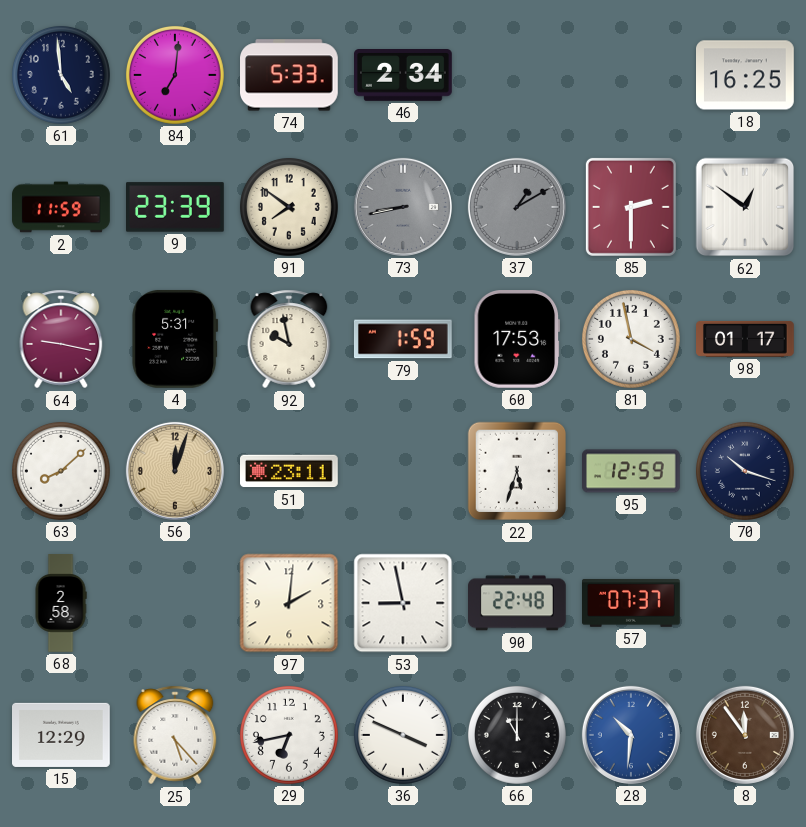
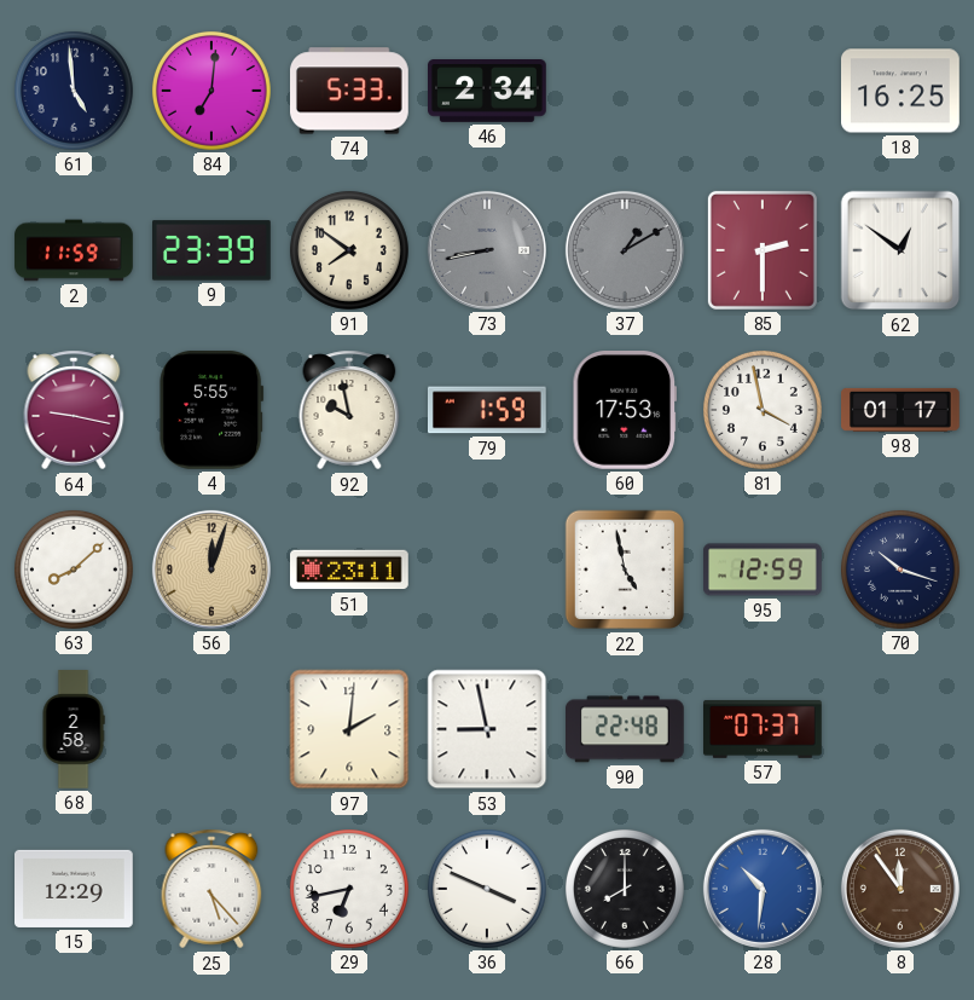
4: 5:31 -> 5:55
22: 5:33 -> 4:58
66: 11:00 -> 8:00
